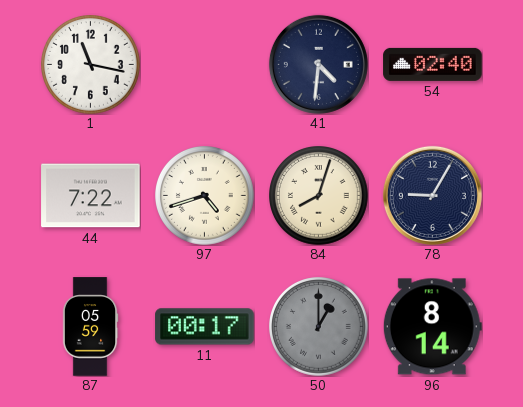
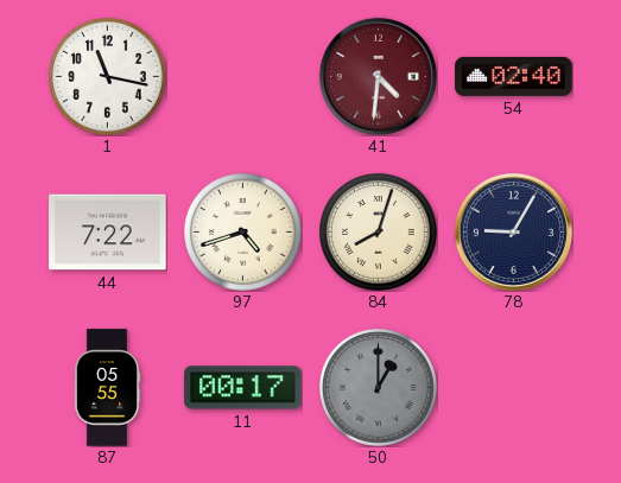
41 dial: navy -> burgundy
87: 05:59 -> 05:55
96: 8:14 -> none
